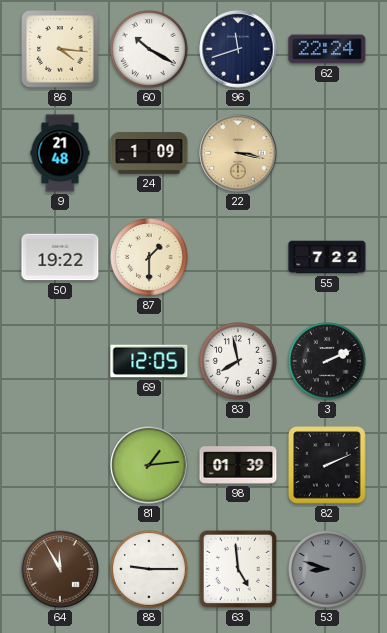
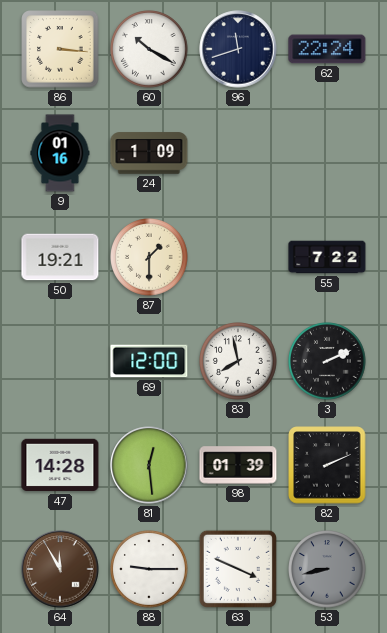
86: 4:16 -> 3:16
9: 21:48 -> 01:16
22: 3:17 -> none
50: 19:22 -> 19:21
69: 12:05 -> 12:00
47: none -> 14:28
81: 1:14 -> 12:29
63: 4:59 -> 3:49
53: 8:48 -> 8:43
